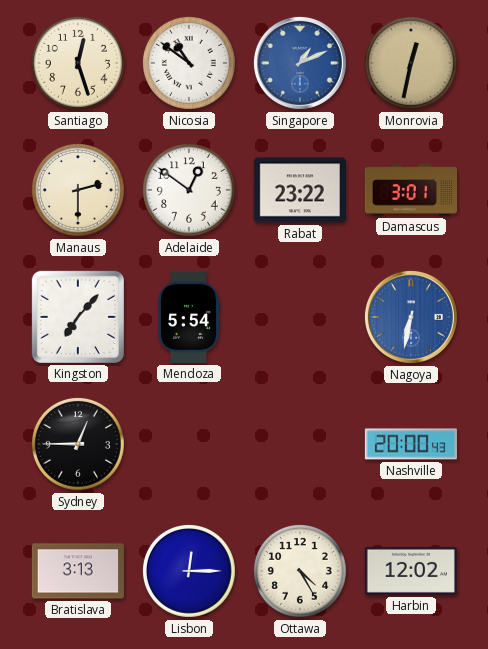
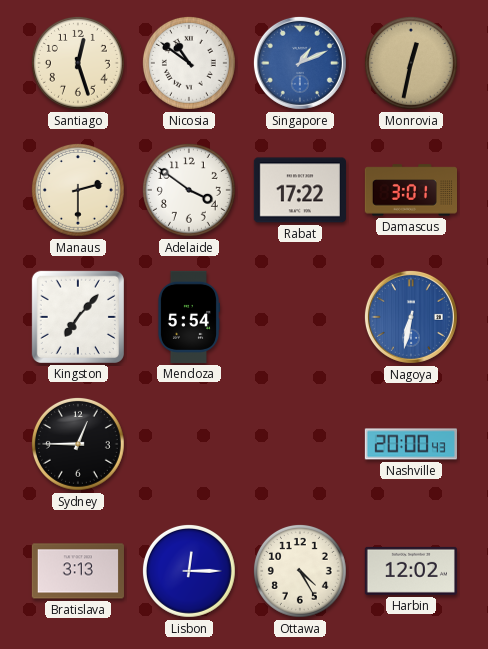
Adelaide: 12:51 -> 3:51
Rabat: 23:22 -> 17:22
